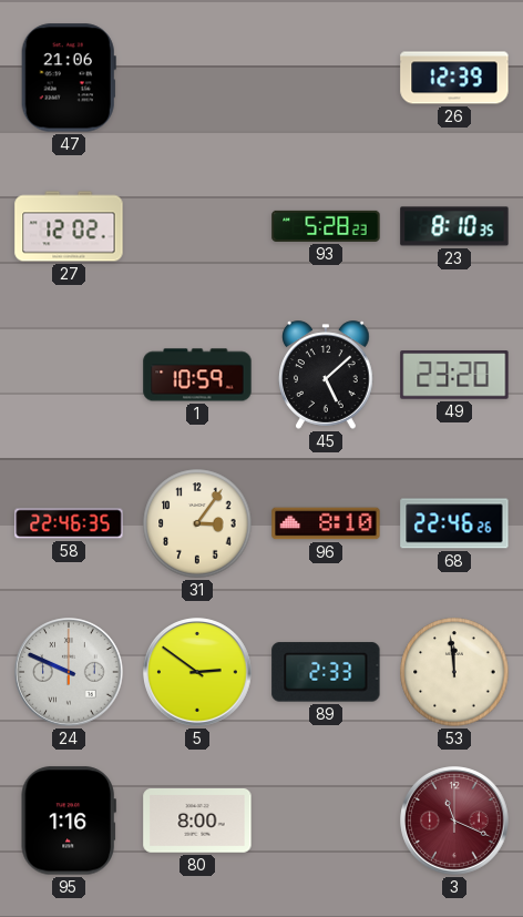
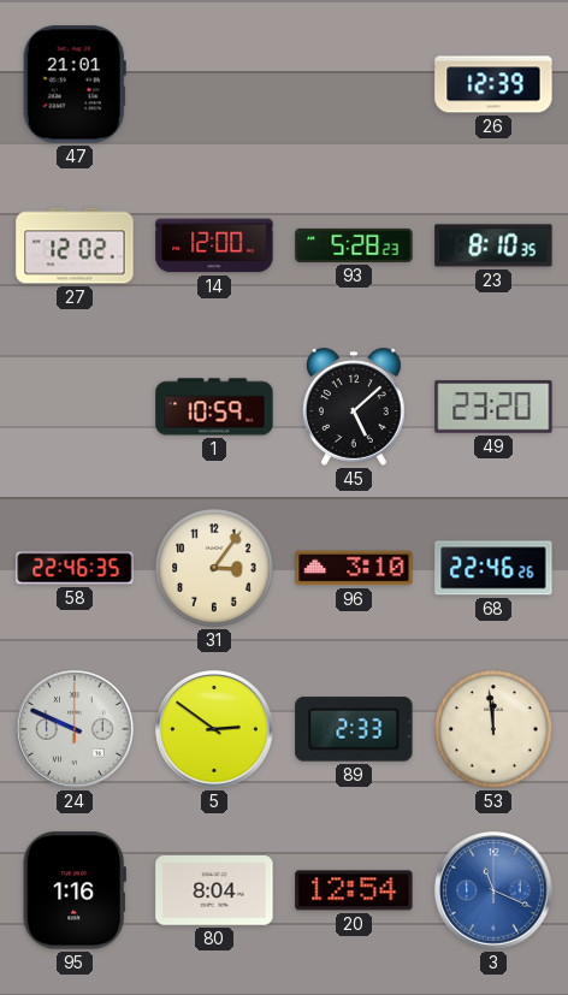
47: 21:06 -> 21:01
14: none -> 12:00
96: 8:10 -> 3:10
80: 8:00 -> 8:04
20: none -> 12:54
3 dial: burgundy -> blue
